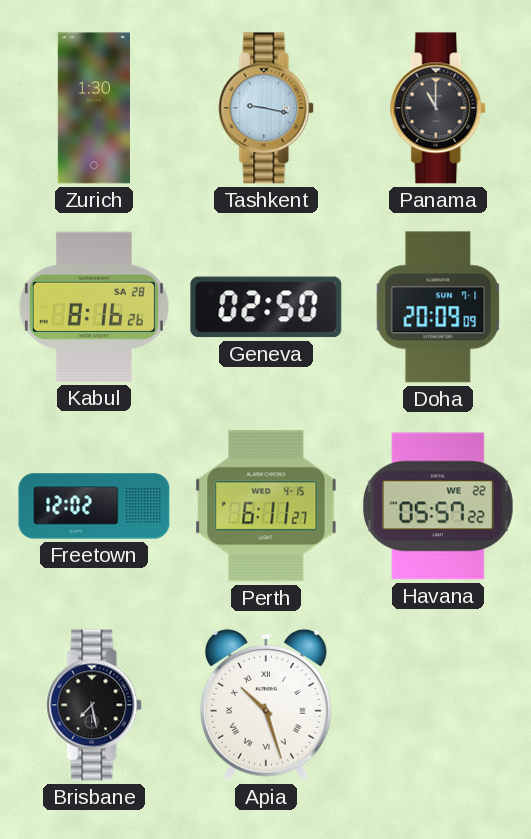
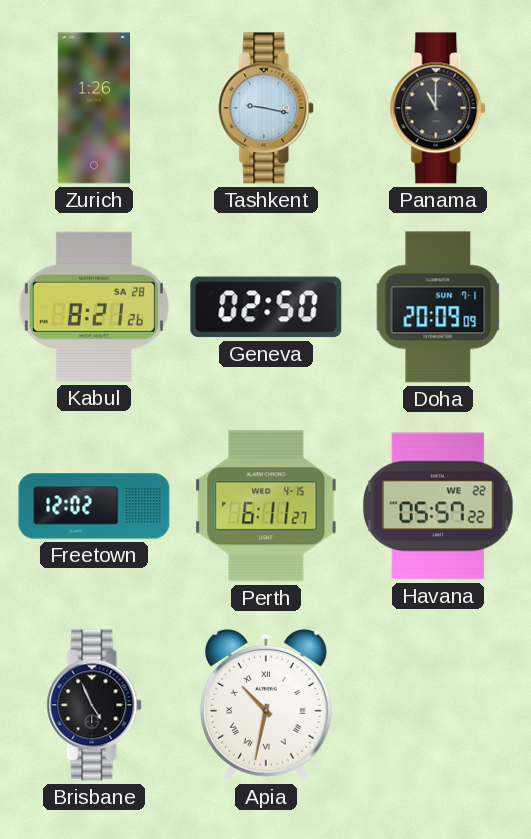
Zurich: 1:30 -> 1:26
Kabul: 8:16 -> 8:21
Brisbane: 7:28 -> 4:56
Apia: 10:27 -> 10:32
